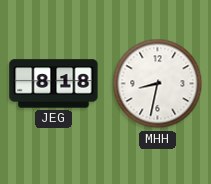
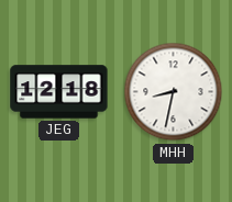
JEG: 8:18 -> 12:18
